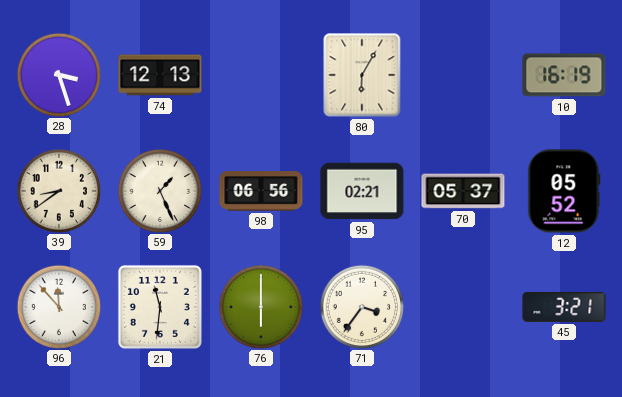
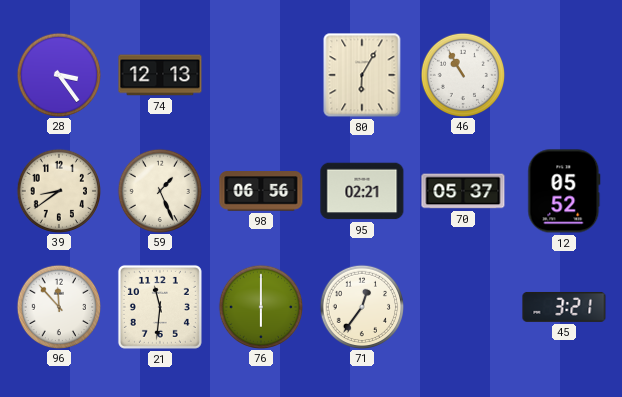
28: 3:27 -> 3:24
46: none -> 10:55
10: 16:19 -> none
71: 3:36 -> 12:36
